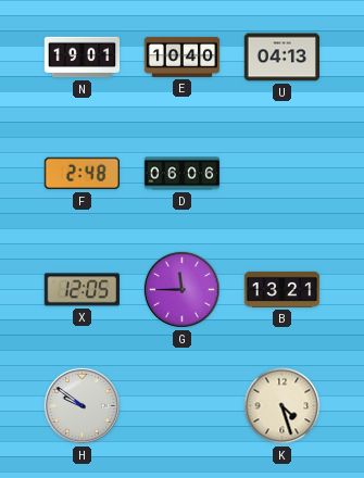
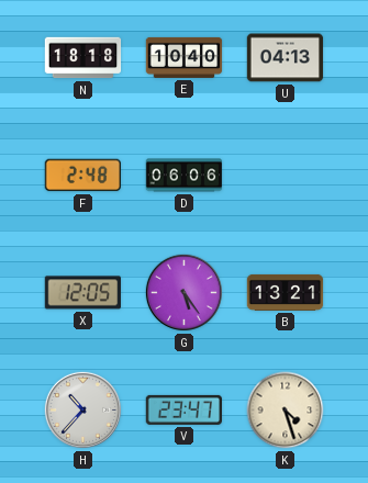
N: 19:01 -> 18:18
G: 11:45 -> 5:24
H: 9:51 -> 10:37
V: none -> 23:47
